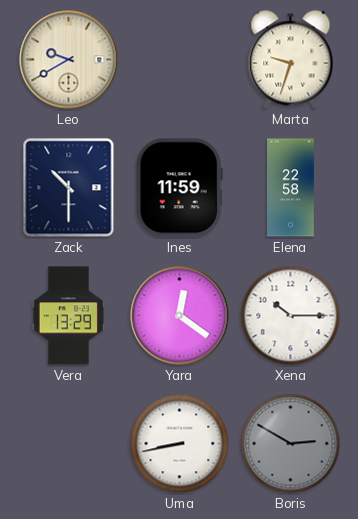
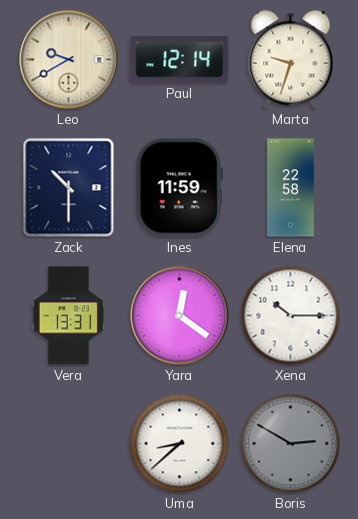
Paul: none -> 12:14
Vera: 13:29 -> 13:31
Uma: 8:43 -> 8:38
